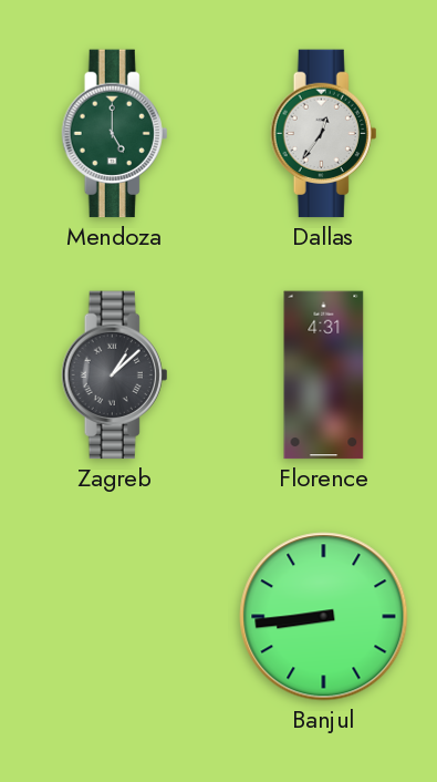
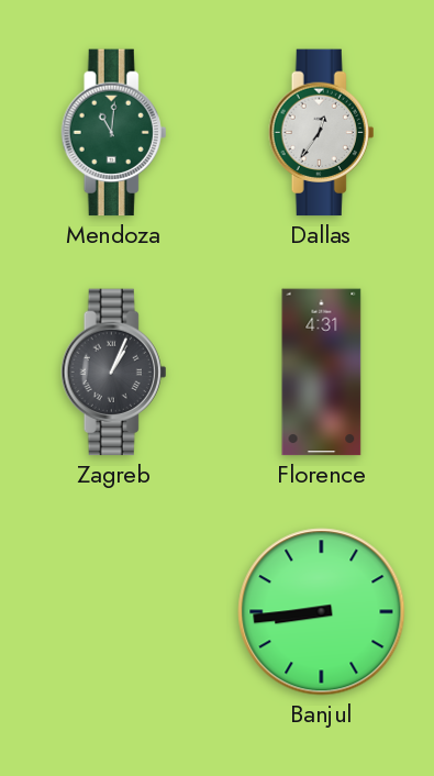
Mendoza: 5:00 -> 11:01
Zagreb: 1:08 -> 1:04
